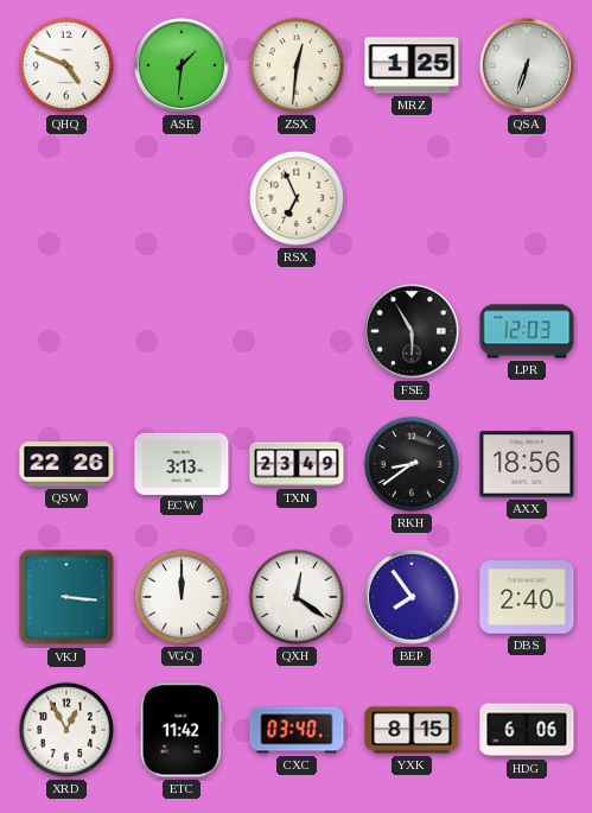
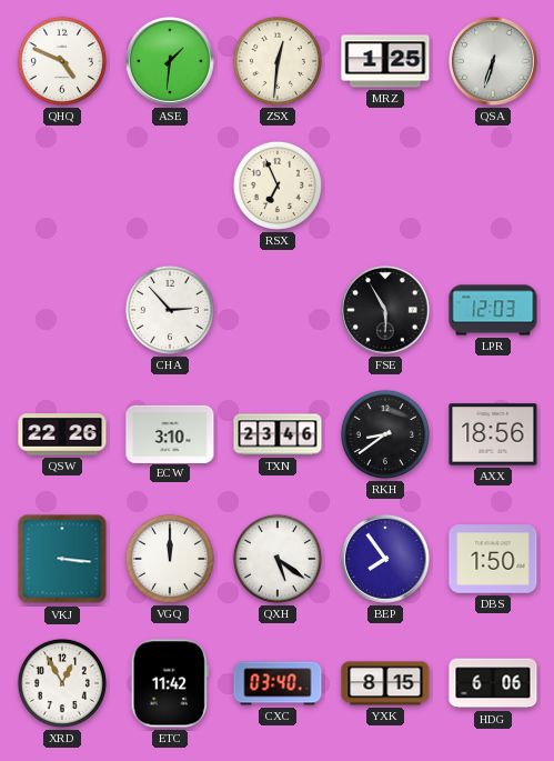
CHA: none -> 2:53
ECW: 3:13 -> 3:10
TXN: 23:49 -> 23:46
QXH: 12:21 -> 5:21
DBS: 2:40 -> 1:50
